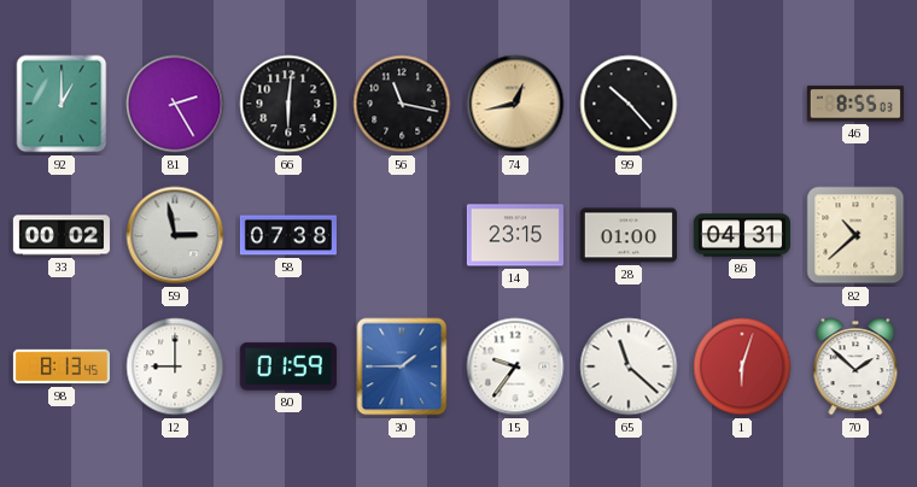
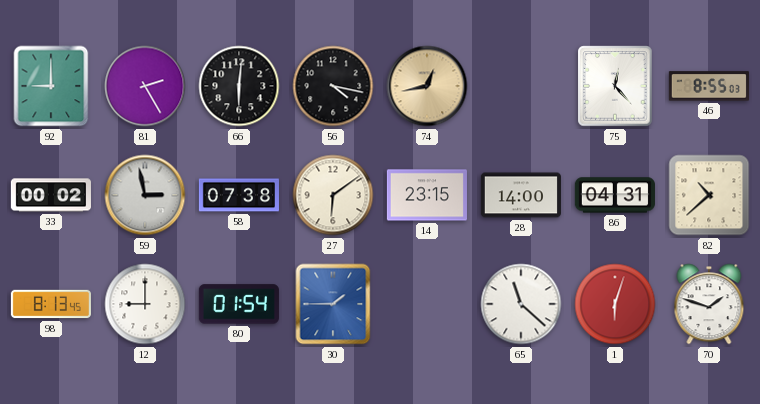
92: 1:00 -> 9:00
56: 11:17 -> 4:17
99: 10:23 -> none
75: none -> 12:23
27: none -> 6:09
28: 01:00 -> 14:00
80: 01:59 -> 01:54
15: 9:36 -> none
70: 1:52 -> 1:48
